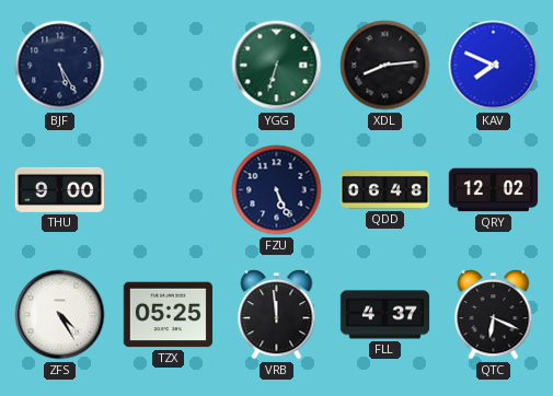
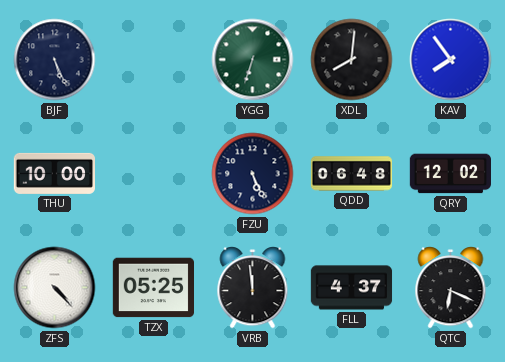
BJF: 5:25 -> 5:26
XDL: 8:14 -> 8:01
KAV: 7:49 -> 7:54
THU: 9:00 -> 10:00
ZFS: 4:25 -> 4:23
